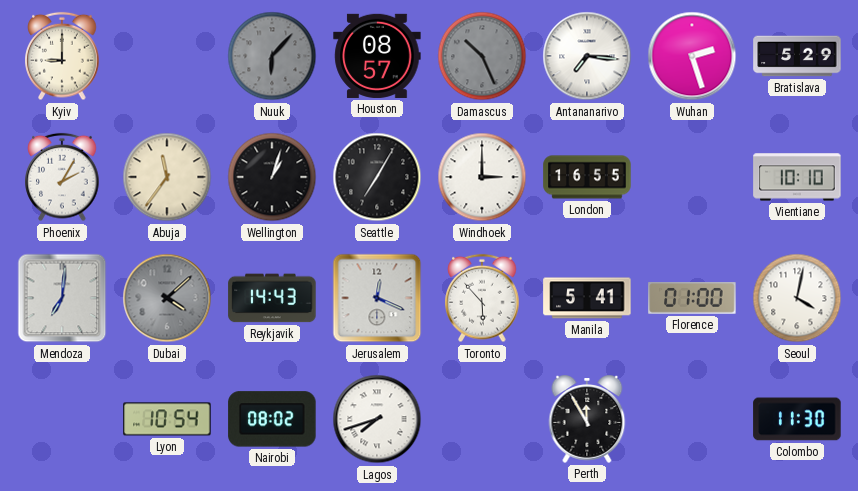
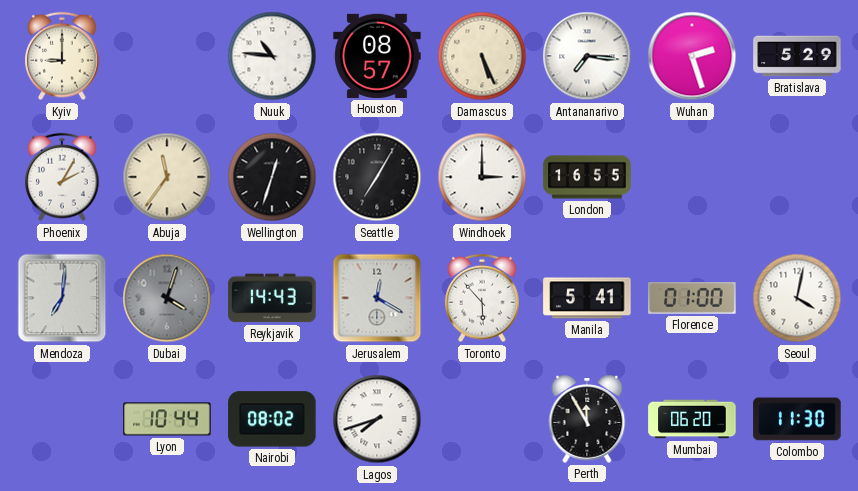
Nuuk: 6:07 -> 10:46
Nuuk dial: grey -> white
Damascus: 10:26 -> 5:26
Damascus dial: grey -> cream
Wellington: 1:03 -> 12:33
Vientiane: 10:10 -> none
Dubai: 4:08 -> 4:03
Jerusalem: 12:19 -> 12:20
Lyon: 10:54 -> 10:44
Mumbai: none -> 06:20
